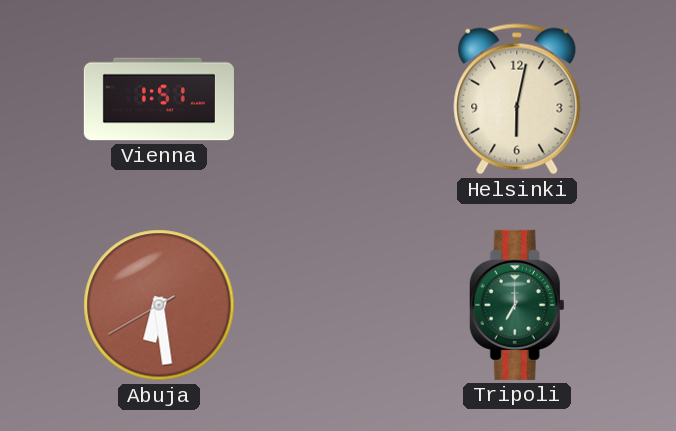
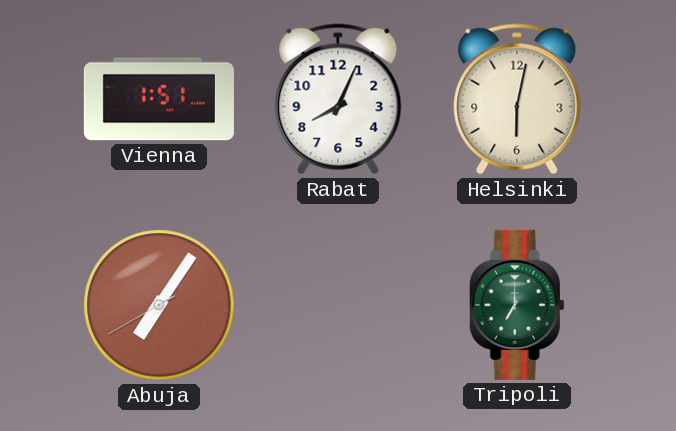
Rabat: none -> 8:04
Abuja: 6:28 -> 7:05
